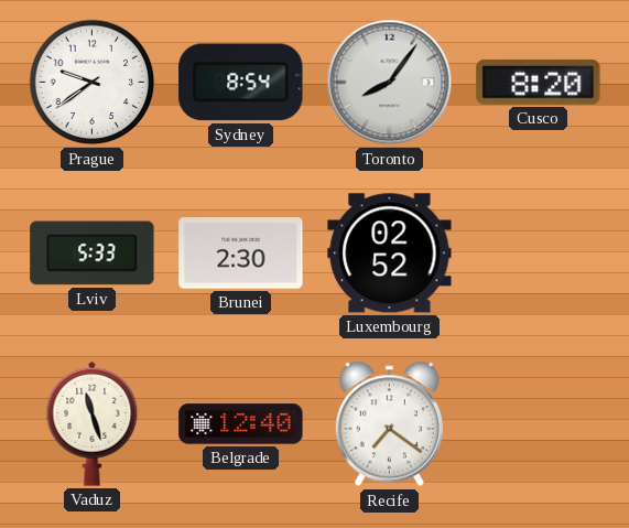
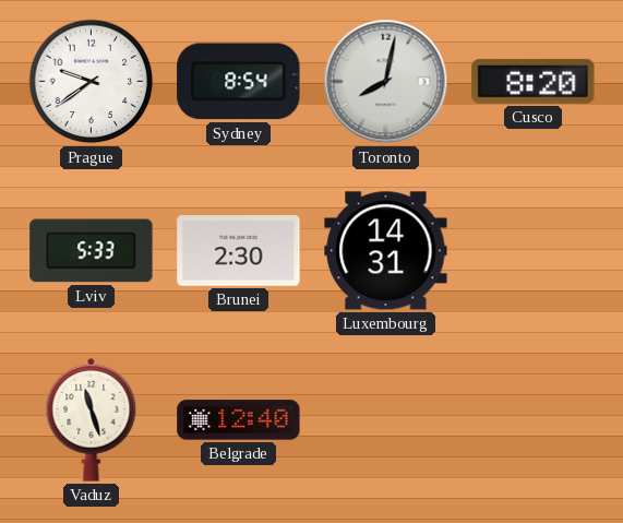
Toronto: 8:06 -> 8:02
Luxembourg: 02:52 -> 14:31
Recife: 7:21 -> none
